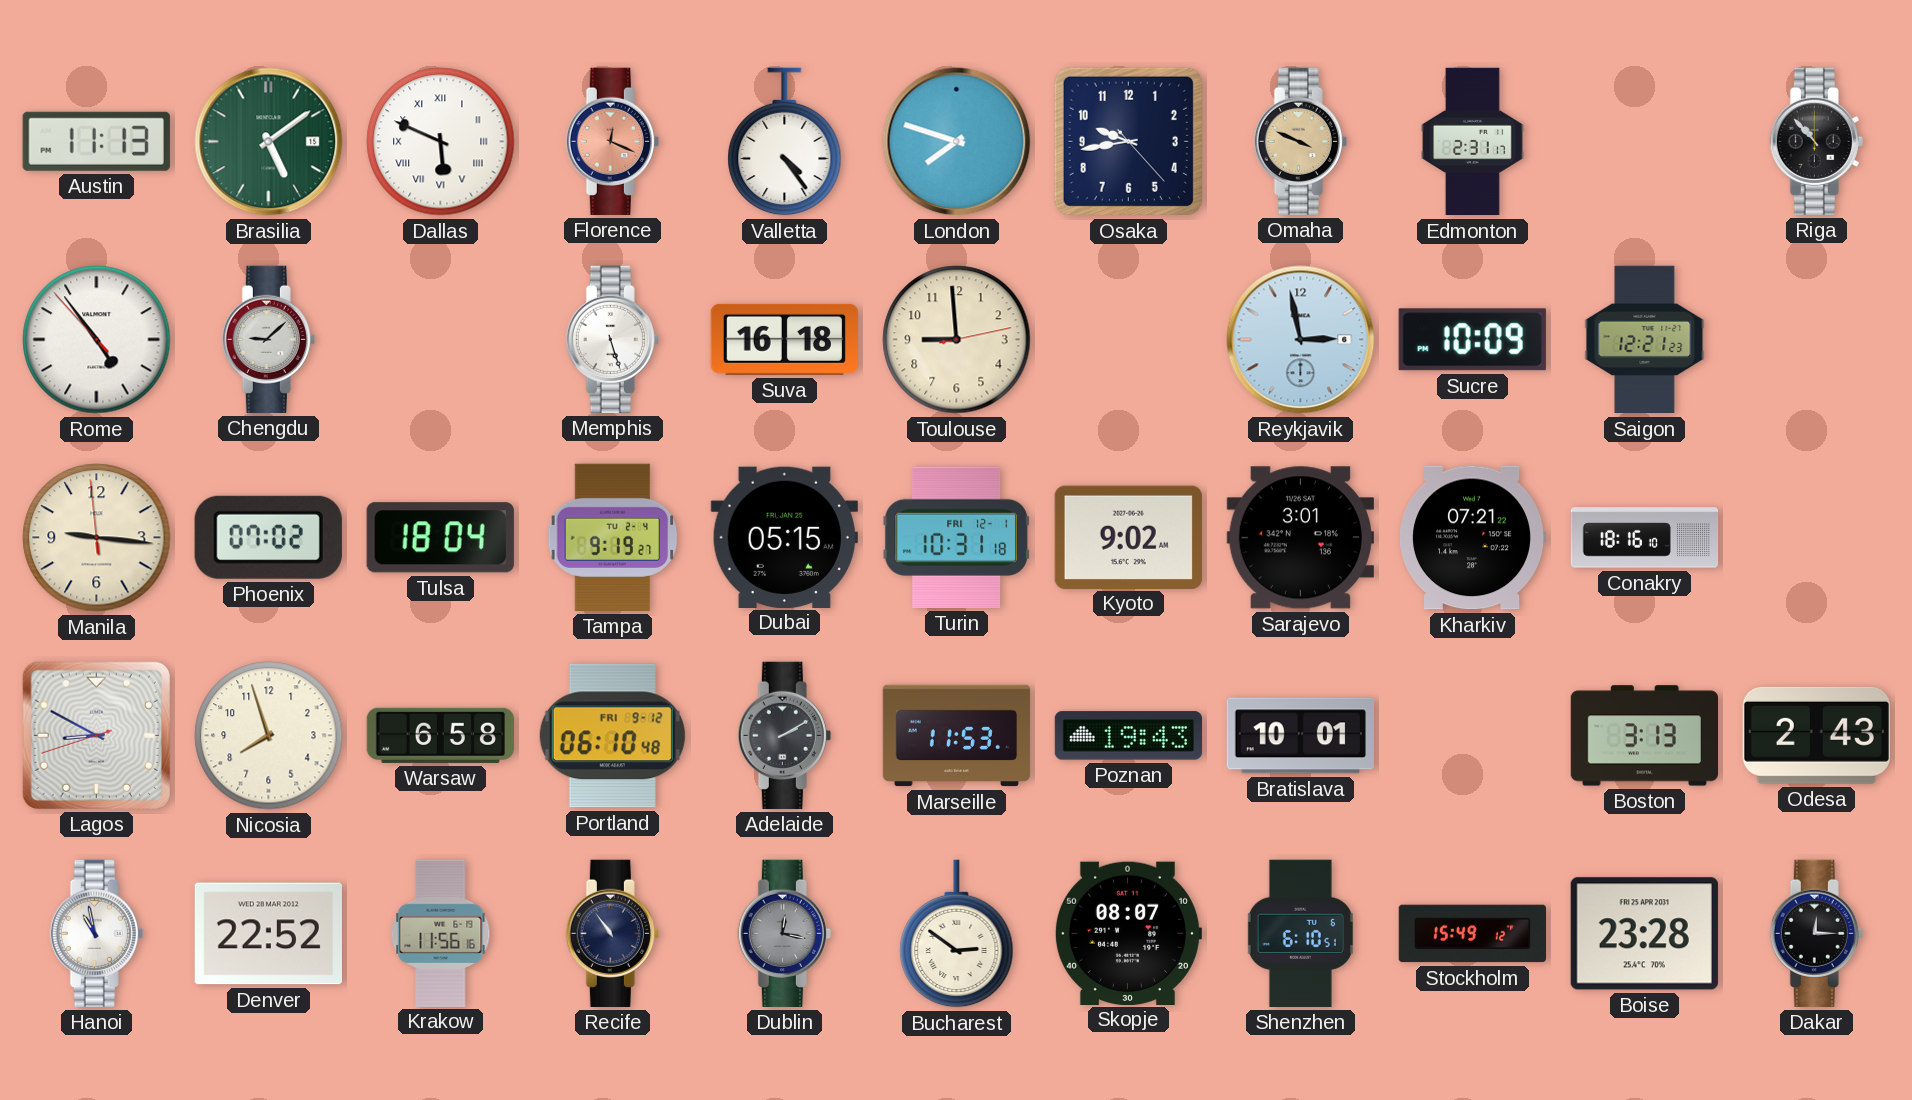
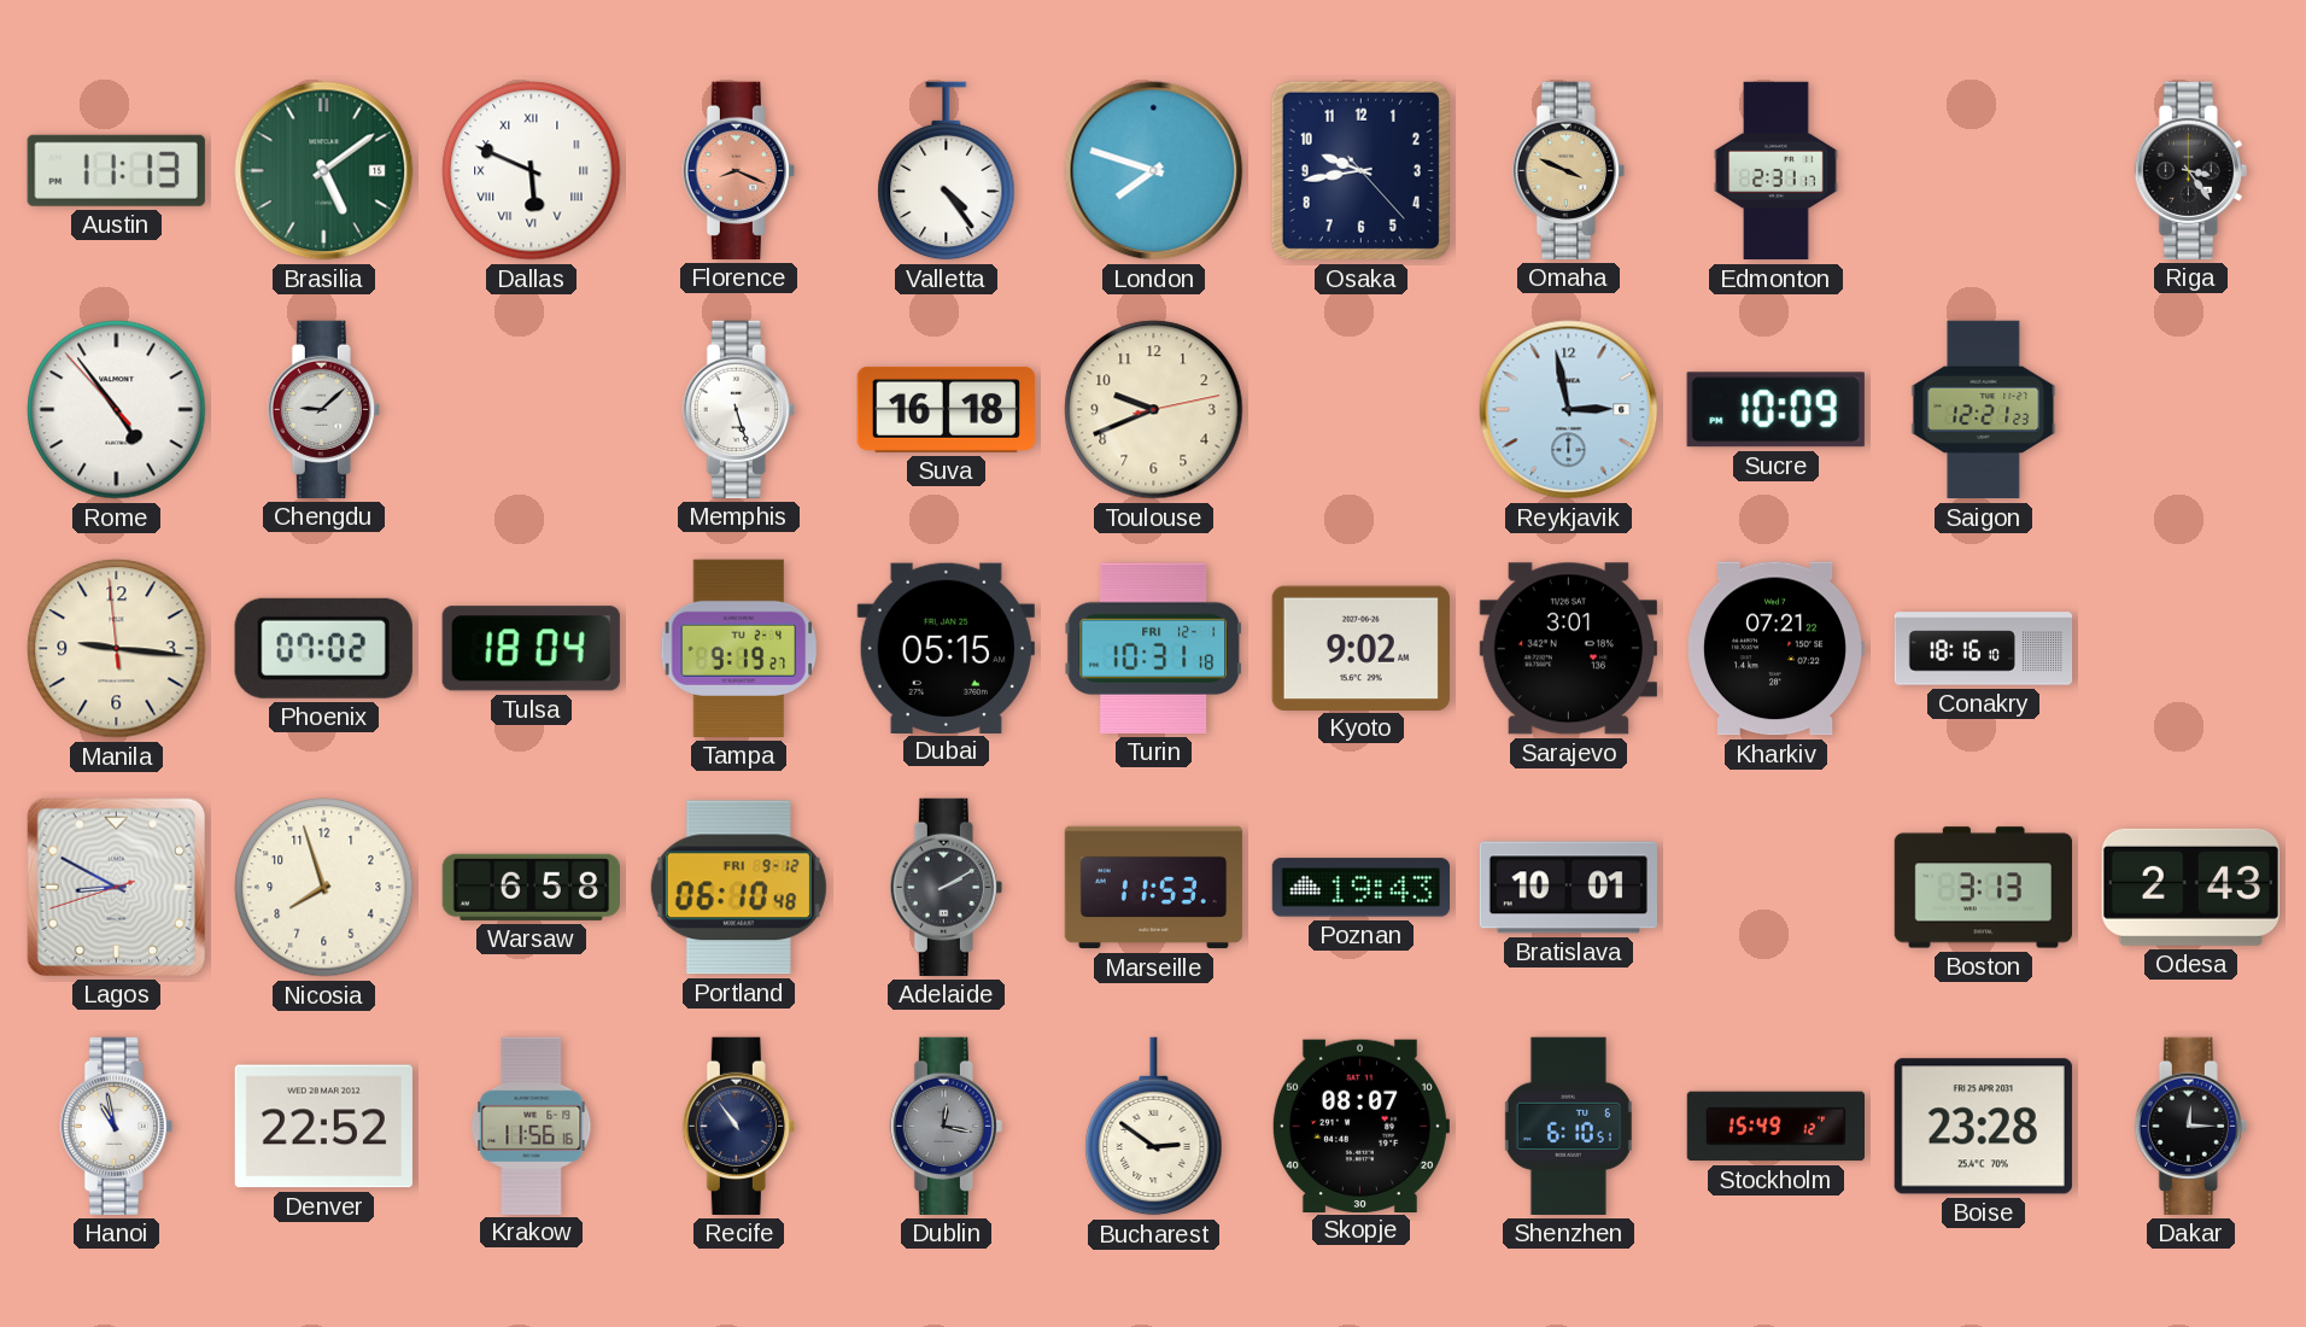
Florence: 12:19 -> 8:19
Riga: 10:53 -> 3:24
Toulouse: 8:59 -> 9:41
